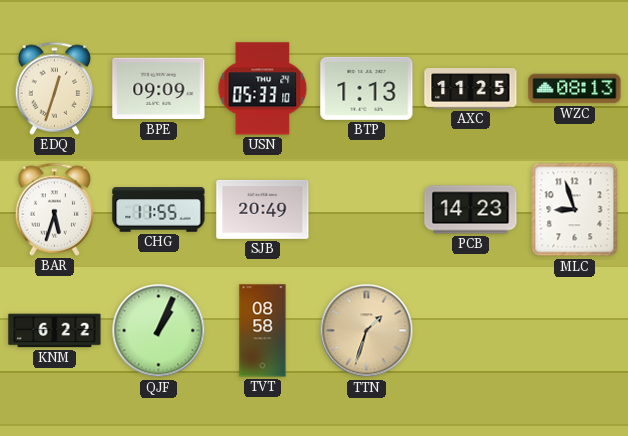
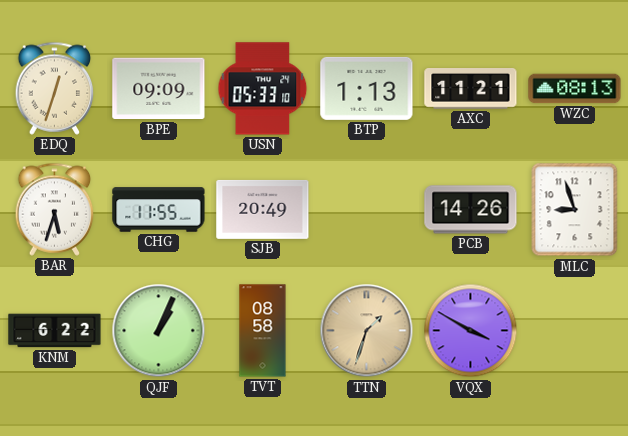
AXC: 11:25 -> 11:21
PCB: 14:23 -> 14:26
VQX: none -> 3:50
